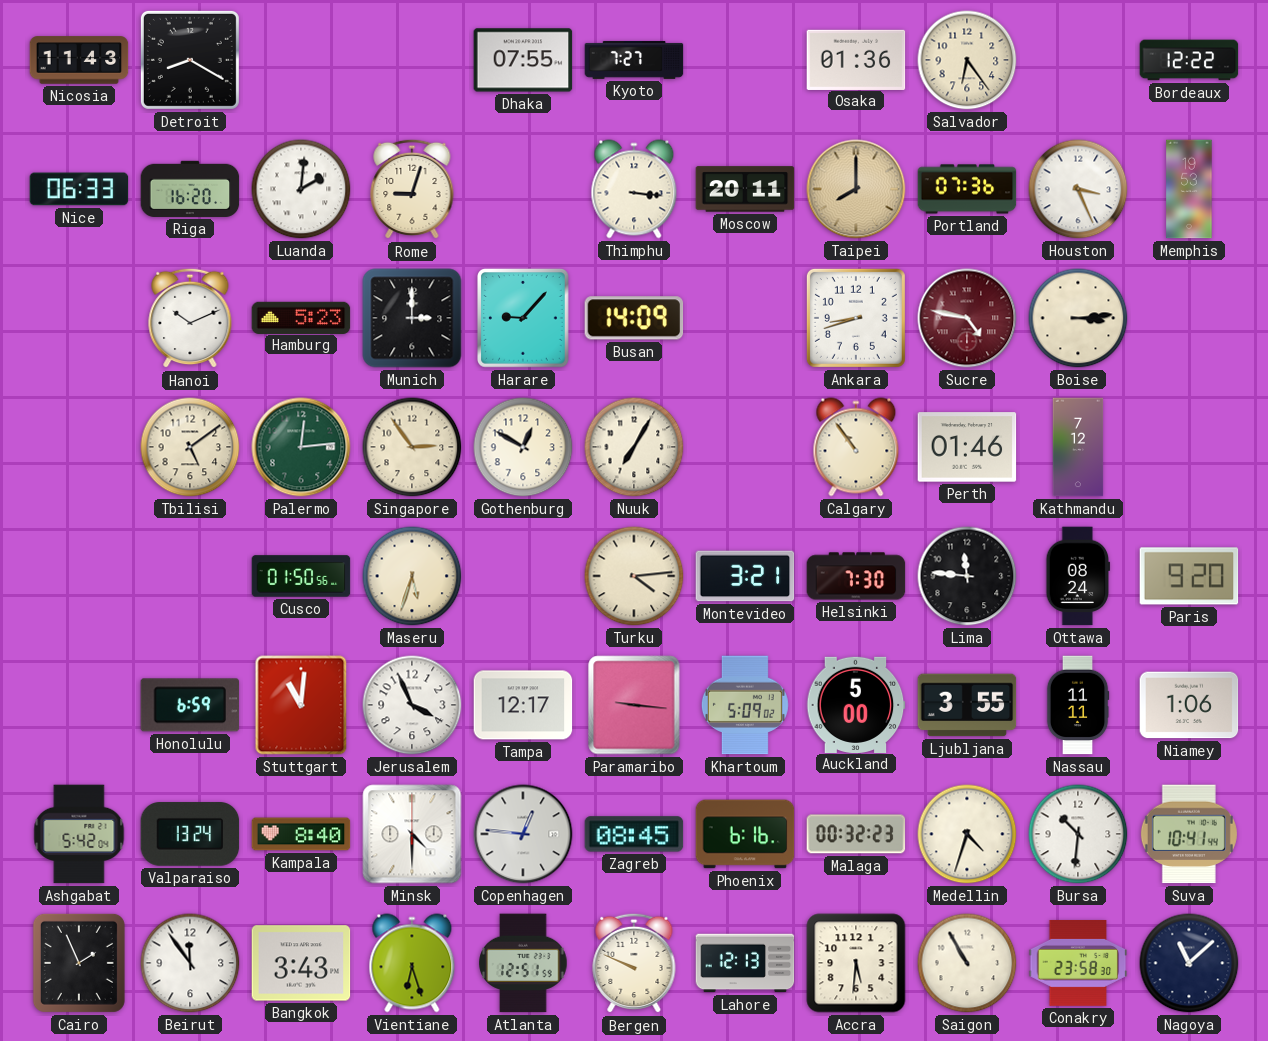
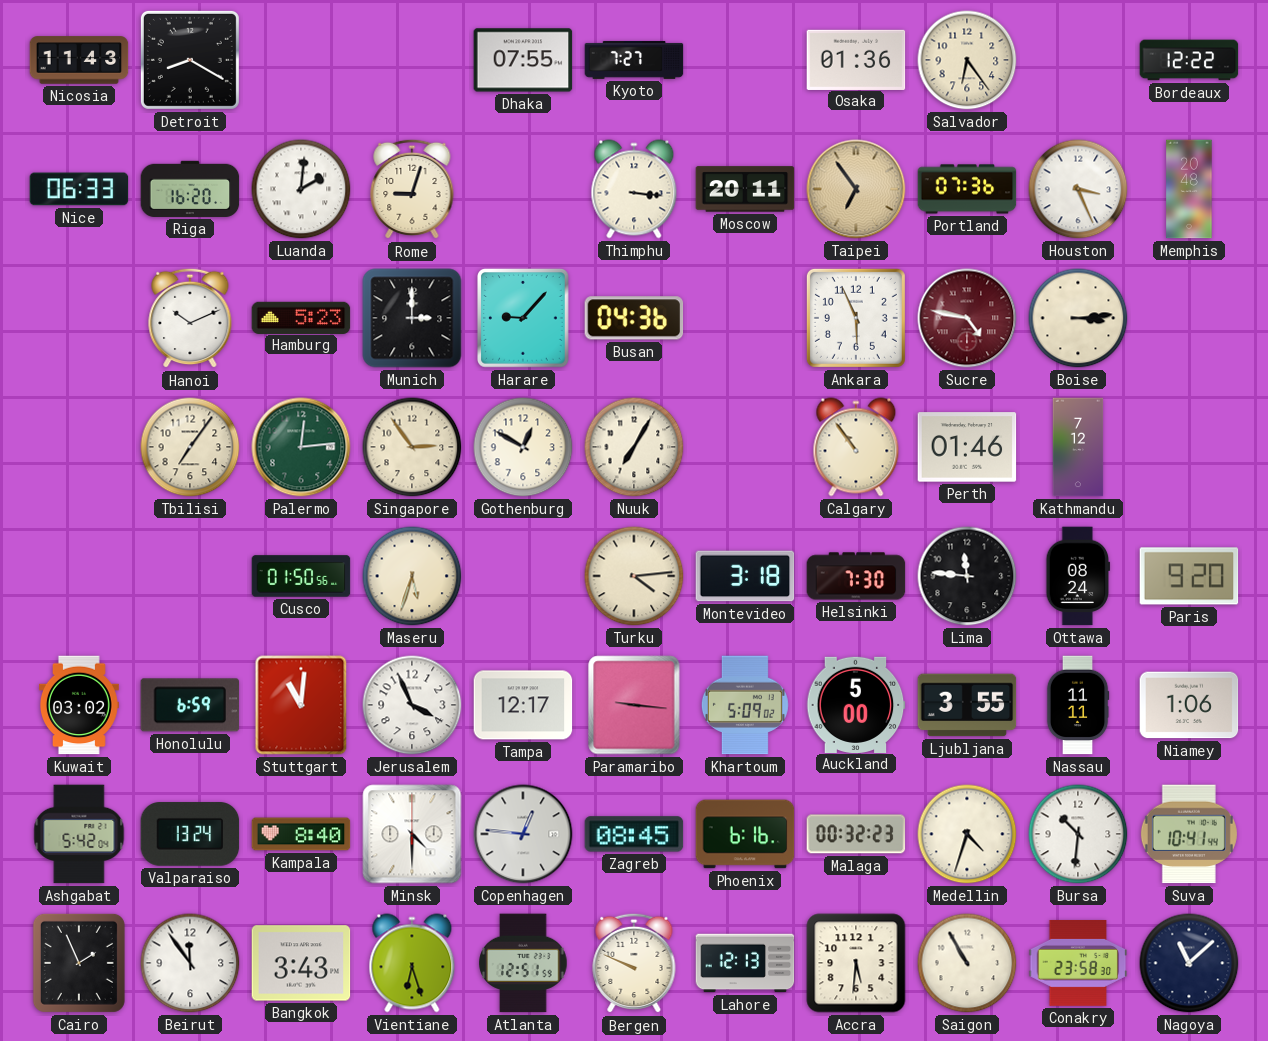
Taipei: 8:00 -> 6:54
Memphis: 19:53 -> 20:48
Busan: 14:09 -> 04:36
Ankara: 8:42 -> 5:56
Tbilisi: 5:09 -> 7:06
Montevideo: 3:21 -> 3:18
Kuwait: none -> 03:02
